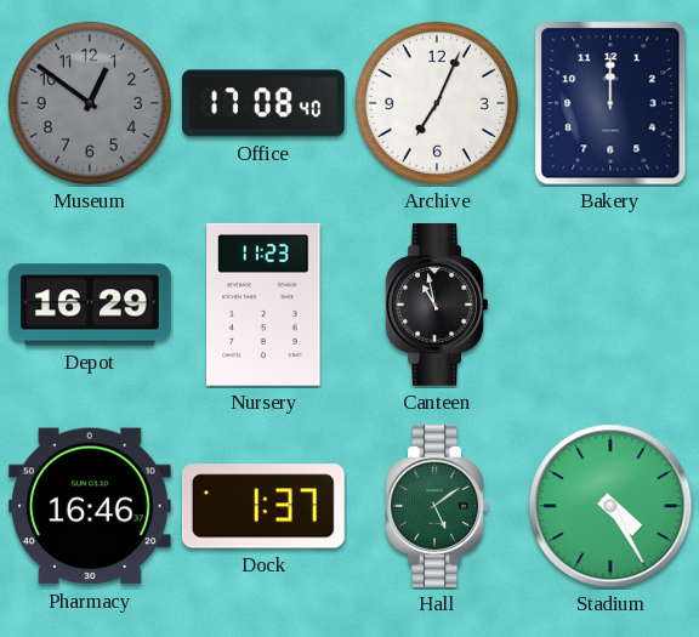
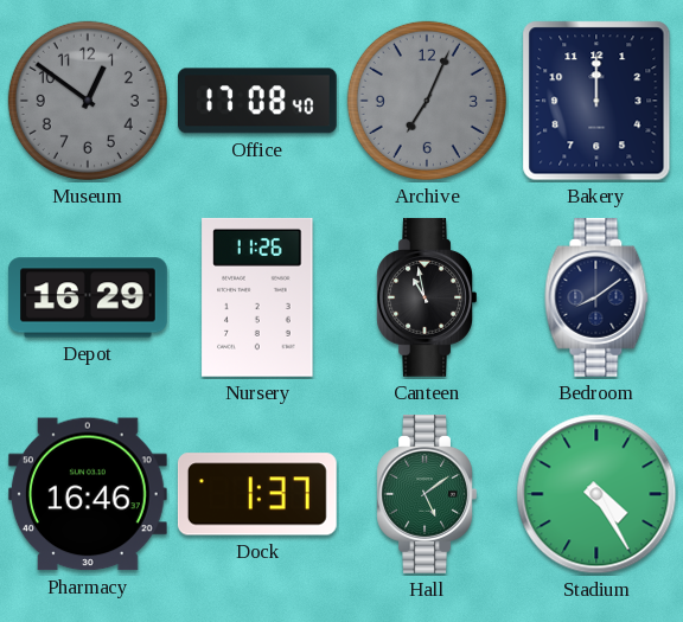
Archive dial: white -> grey
Nursery: 11:23 -> 11:26
Bedroom: none -> 8:09
